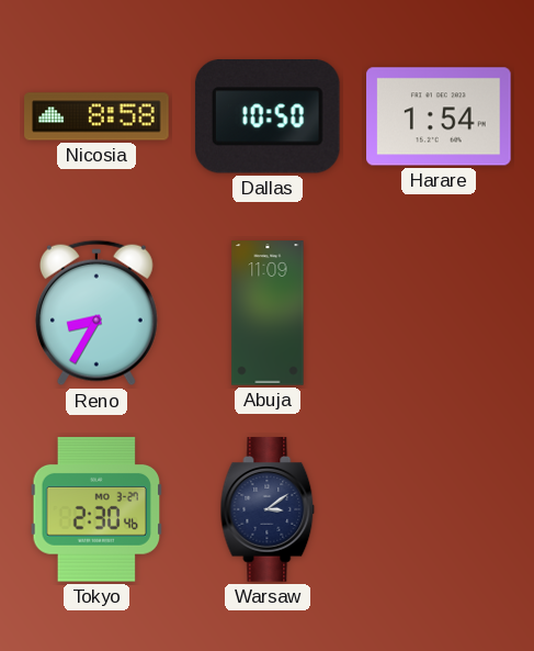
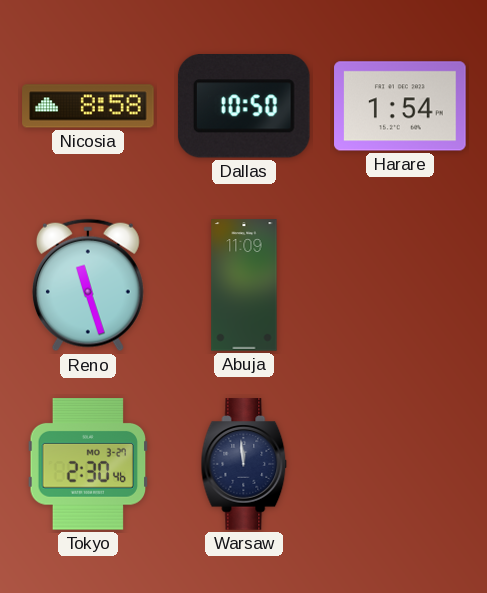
Reno: 8:35 -> 11:27
Warsaw: 3:09 -> 11:59
